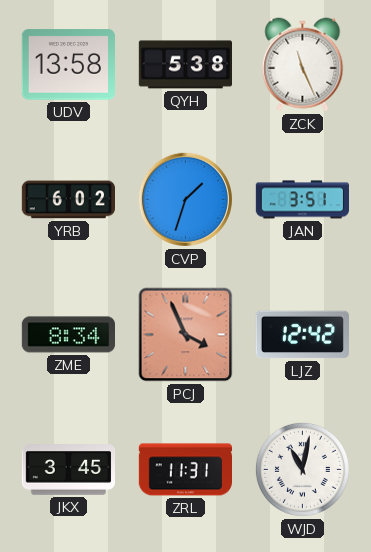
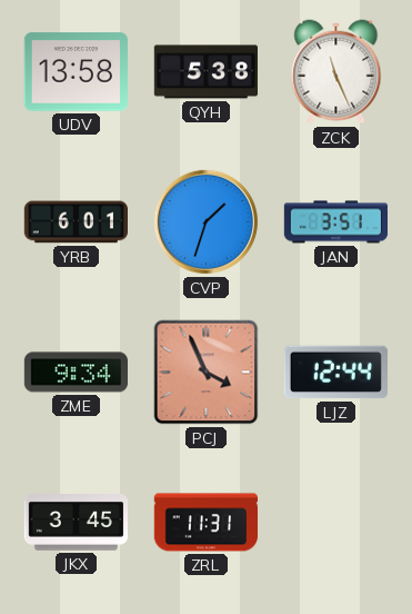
YRB: 6:02 -> 6:01
ZME: 8:34 -> 9:34
LJZ: 12:42 -> 12:44
WJD: 11:02 -> none
